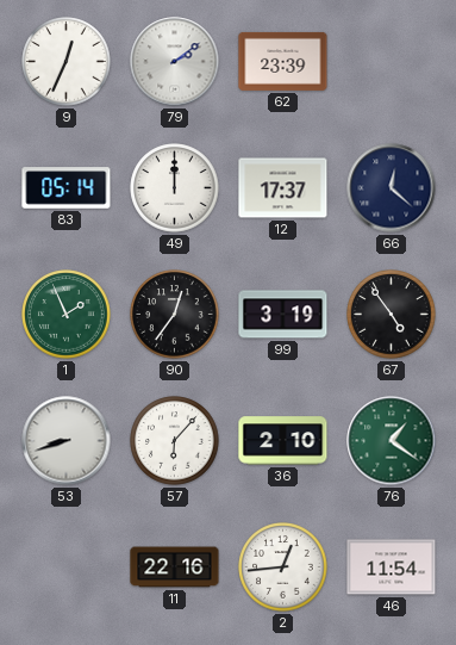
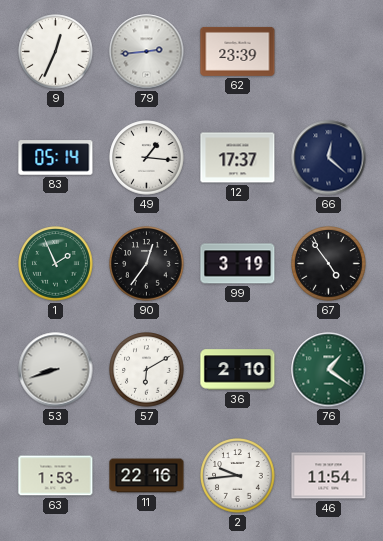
79: 2:09 -> 2:44
49: 12:00 -> 1:16
57: 6:07 -> 6:10
63: none -> 1:53
2: 12:44 -> 9:44
